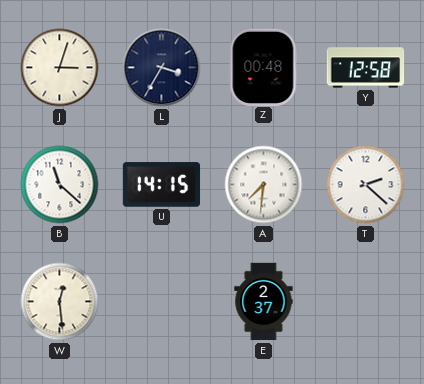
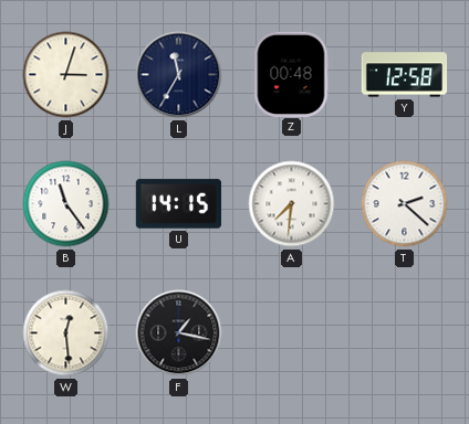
L: 3:35 -> 11:35
B: 11:22 -> 11:24
F: none -> 1:17
E: 2:37 -> none
